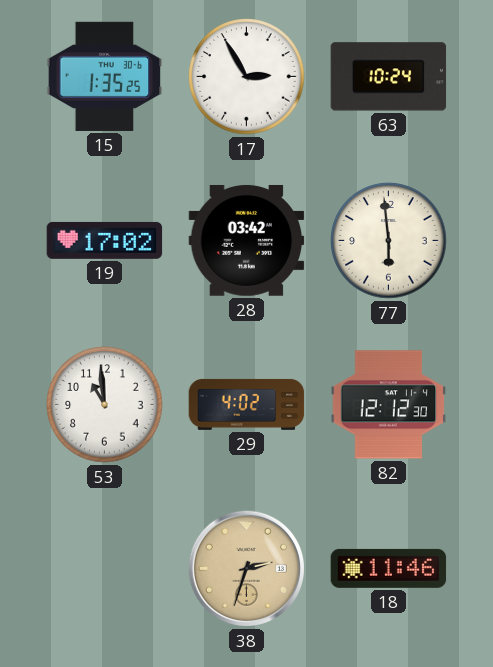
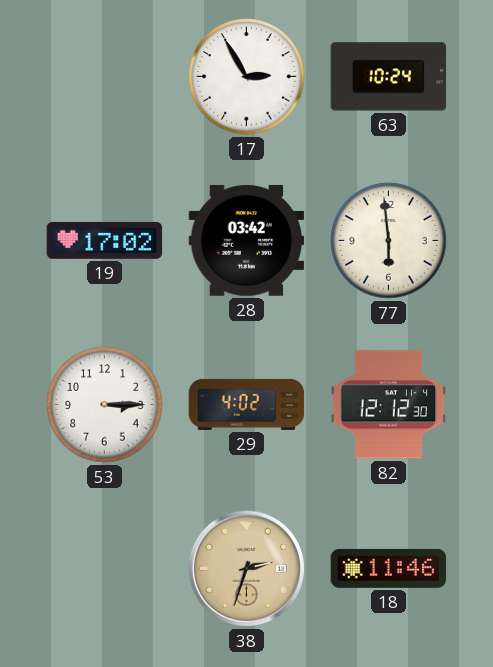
15: 1:35 -> none
53: 10:59 -> 3:15
